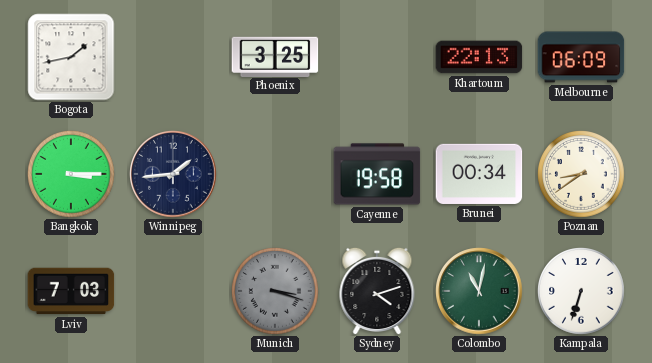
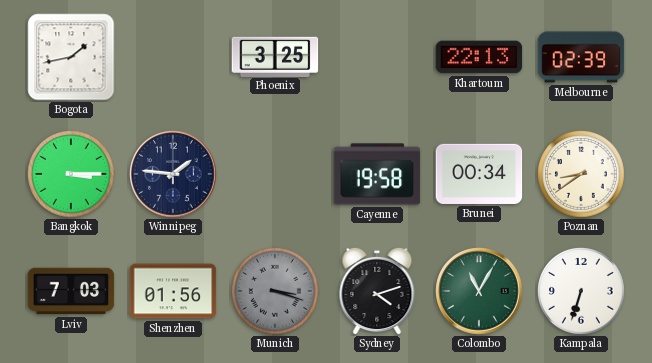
Melbourne: 06:09 -> 02:39
Winnipeg: 1:44 -> 1:46
Shenzhen: none -> 01:56
Colombo: 11:02 -> 11:05
